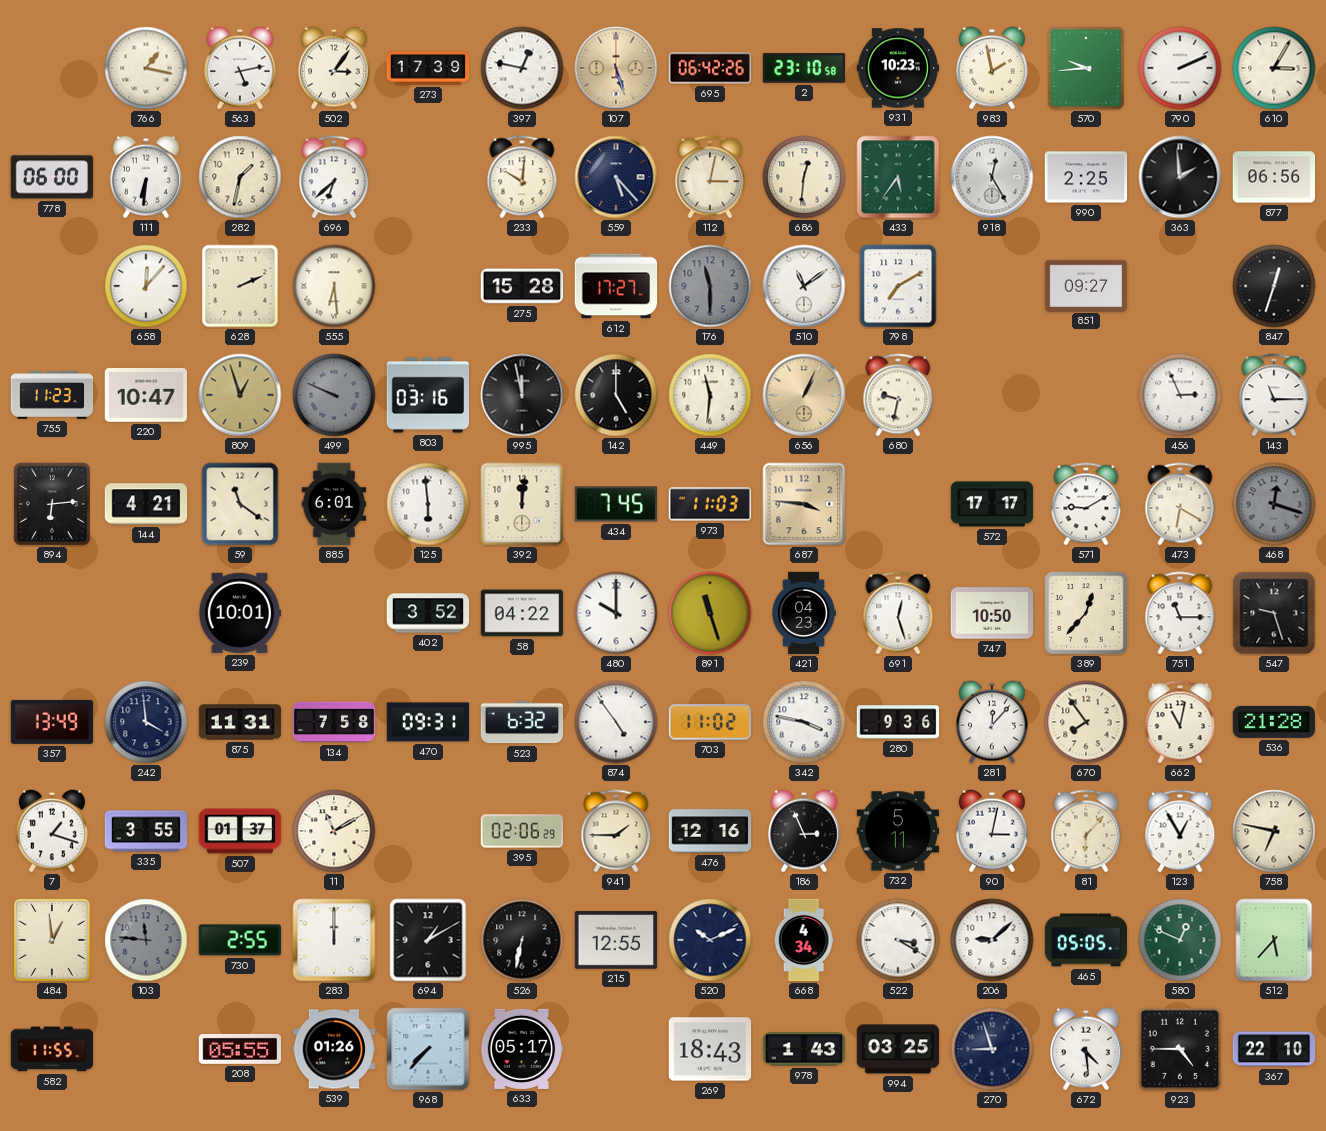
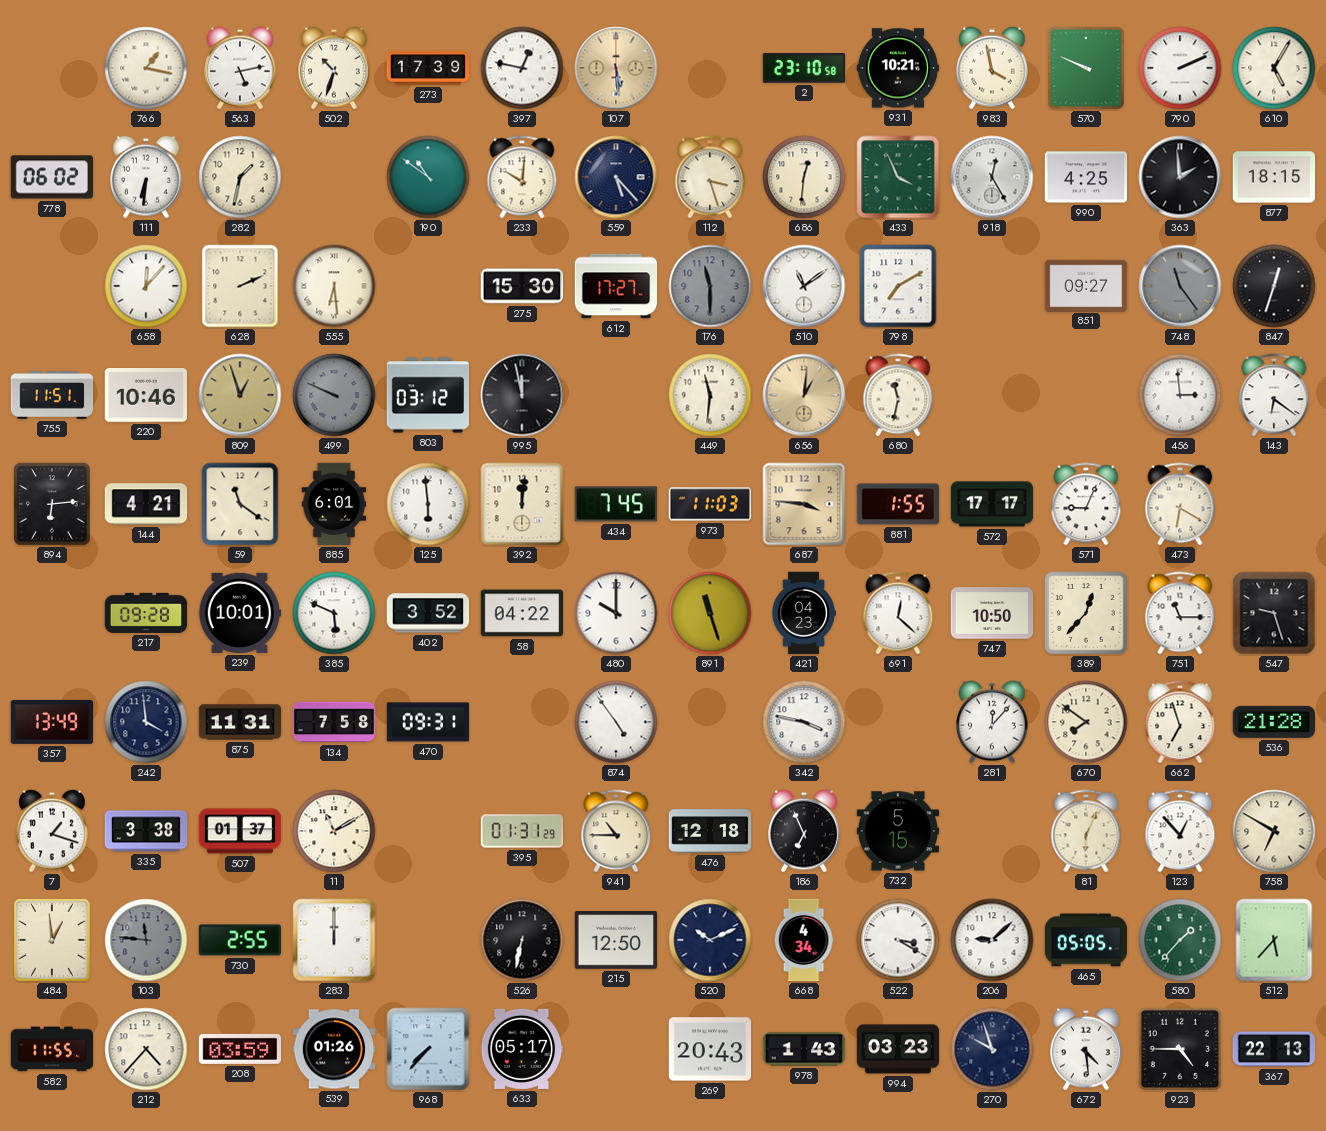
502: 3:06 -> 10:33
107: 5:27 -> 5:29
695: 06:42 -> none
931: 10:23 -> 10:21
983: 1:58 -> 3:58
570: 9:44 -> 9:49
610: 3:05 -> 5:05
778: 06:00 -> 06:02
696: 6:38 -> none
190: none -> 10:51
112: 3:02 -> 3:27
433: 5:36 -> 3:56
990: 2:25 -> 4:25
877: 06:56 -> 18:15
275: 15:28 -> 15:30
748: none -> 11:24
755: 11:23 -> 11:51
220: 10:47 -> 10:46
803: 03:16 -> 03:12
142: 5:00 -> none
656: 1:04 -> 1:01
680: 9:32 -> 11:32
456: 2:56 -> 2:59
143: 11:15 -> 6:21
881: none -> 1:55
571: 9:10 -> 9:04
468: 12:18 -> none
217: none -> 09:28
385: none -> 5:49
691: 12:27 -> 12:22
523: 6:32 -> none
703: 11:02 -> none
280: 9:36 -> none
670: 7:54 -> 7:51
662: 11:02 -> 6:57
335: 3:55 -> 3:38
395: 02:06 -> 01:31
941: 1:45 -> 10:45
476: 12:16 -> 12:18
186: 2:56 -> 6:56
732: 5:11 -> 5:15
90: 3:02 -> none
81: 6:07 -> 6:04
123: 12:55 -> 12:53
758: 6:47 -> 6:50
694: 1:10 -> none
215: 12:55 -> 12:50
580: 12:49 -> 1:37
212: none -> 4:37
208: 05:55 -> 03:59
269: 18:43 -> 20:43
994: 03:25 -> 03:23
270: 8:57 -> 9:57
367: 22:10 -> 22:13
